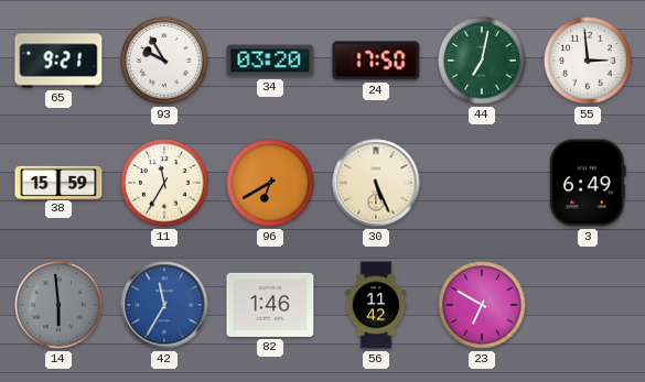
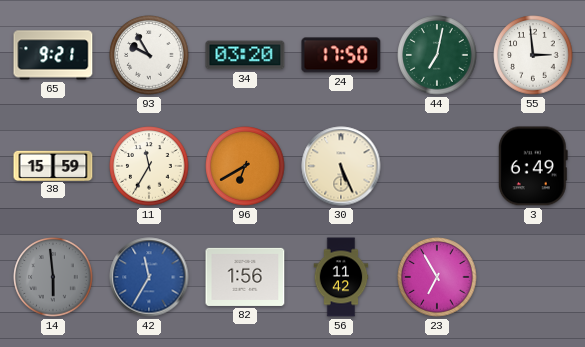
82: 1:46 -> 1:56
23: 6:50 -> 6:55
